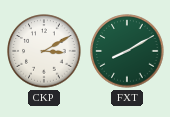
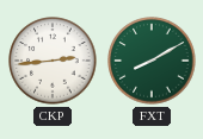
CKP: 3:10 -> 2:44
